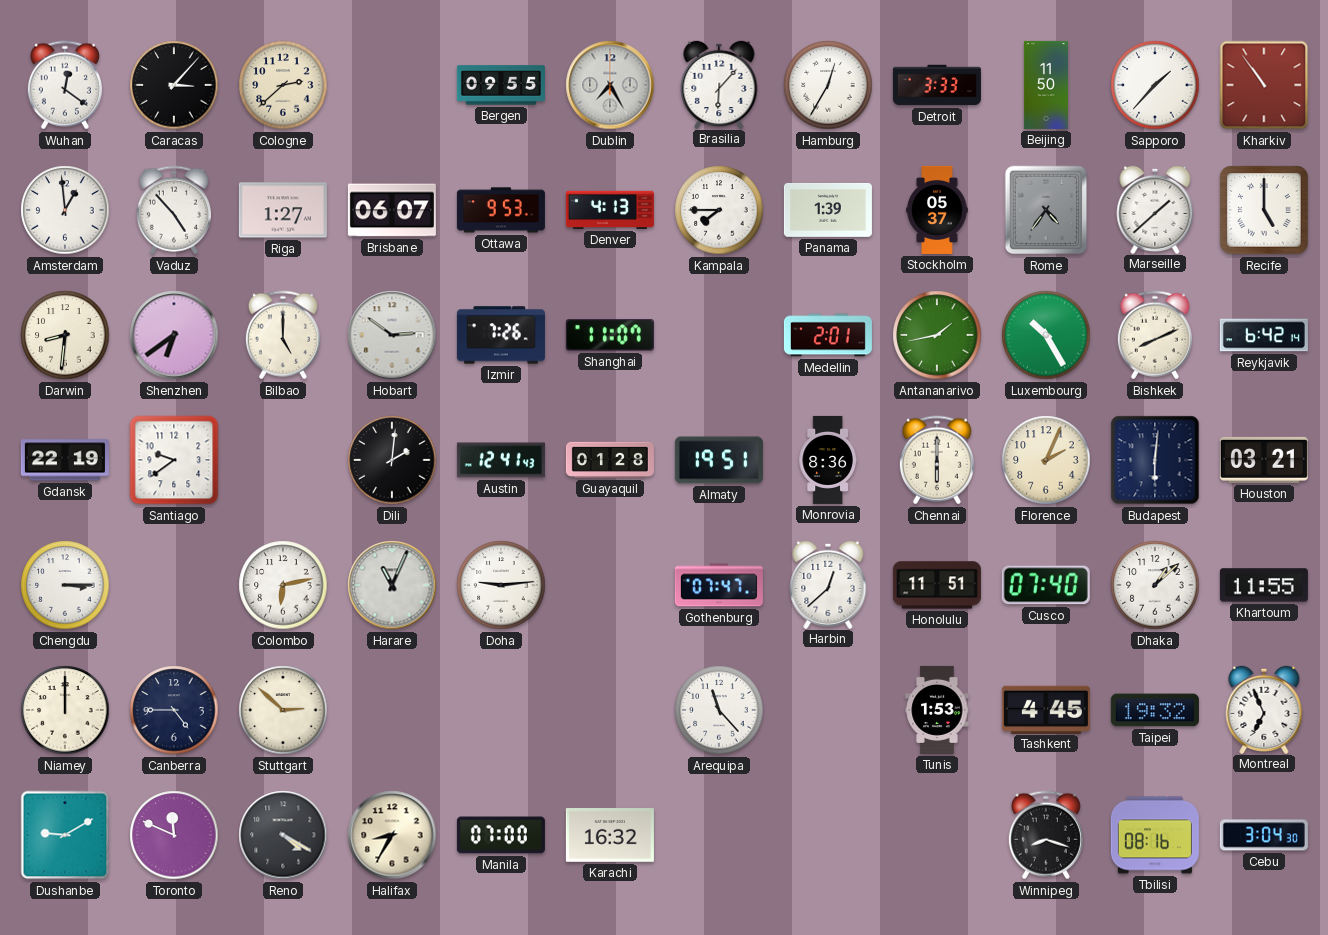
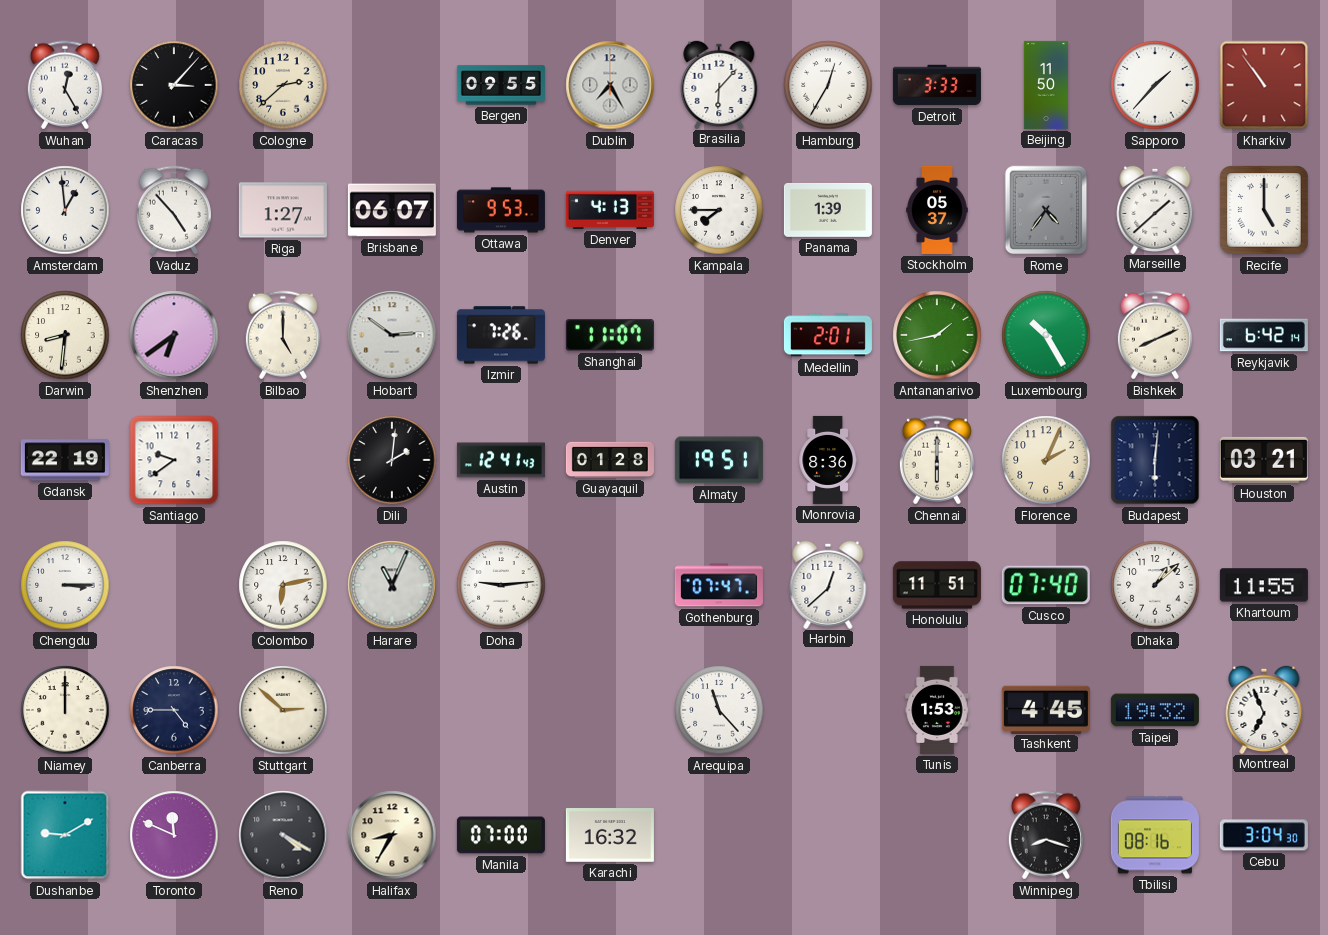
Wuhan: 12:21 -> 12:25
